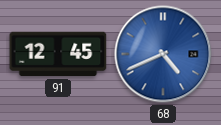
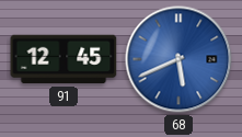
68: 4:41 -> 5:41
